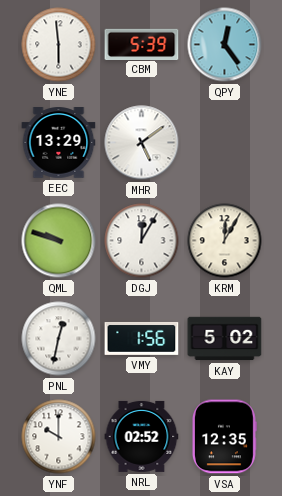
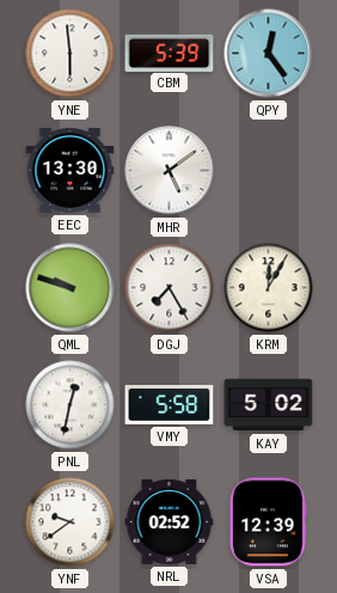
EEC: 13:29 -> 13:30
DGJ: 12:05 -> 7:25
VMY: 1:56 -> 5:58
YNF: 10:00 -> 9:39
VSA: 12:35 -> 12:39
